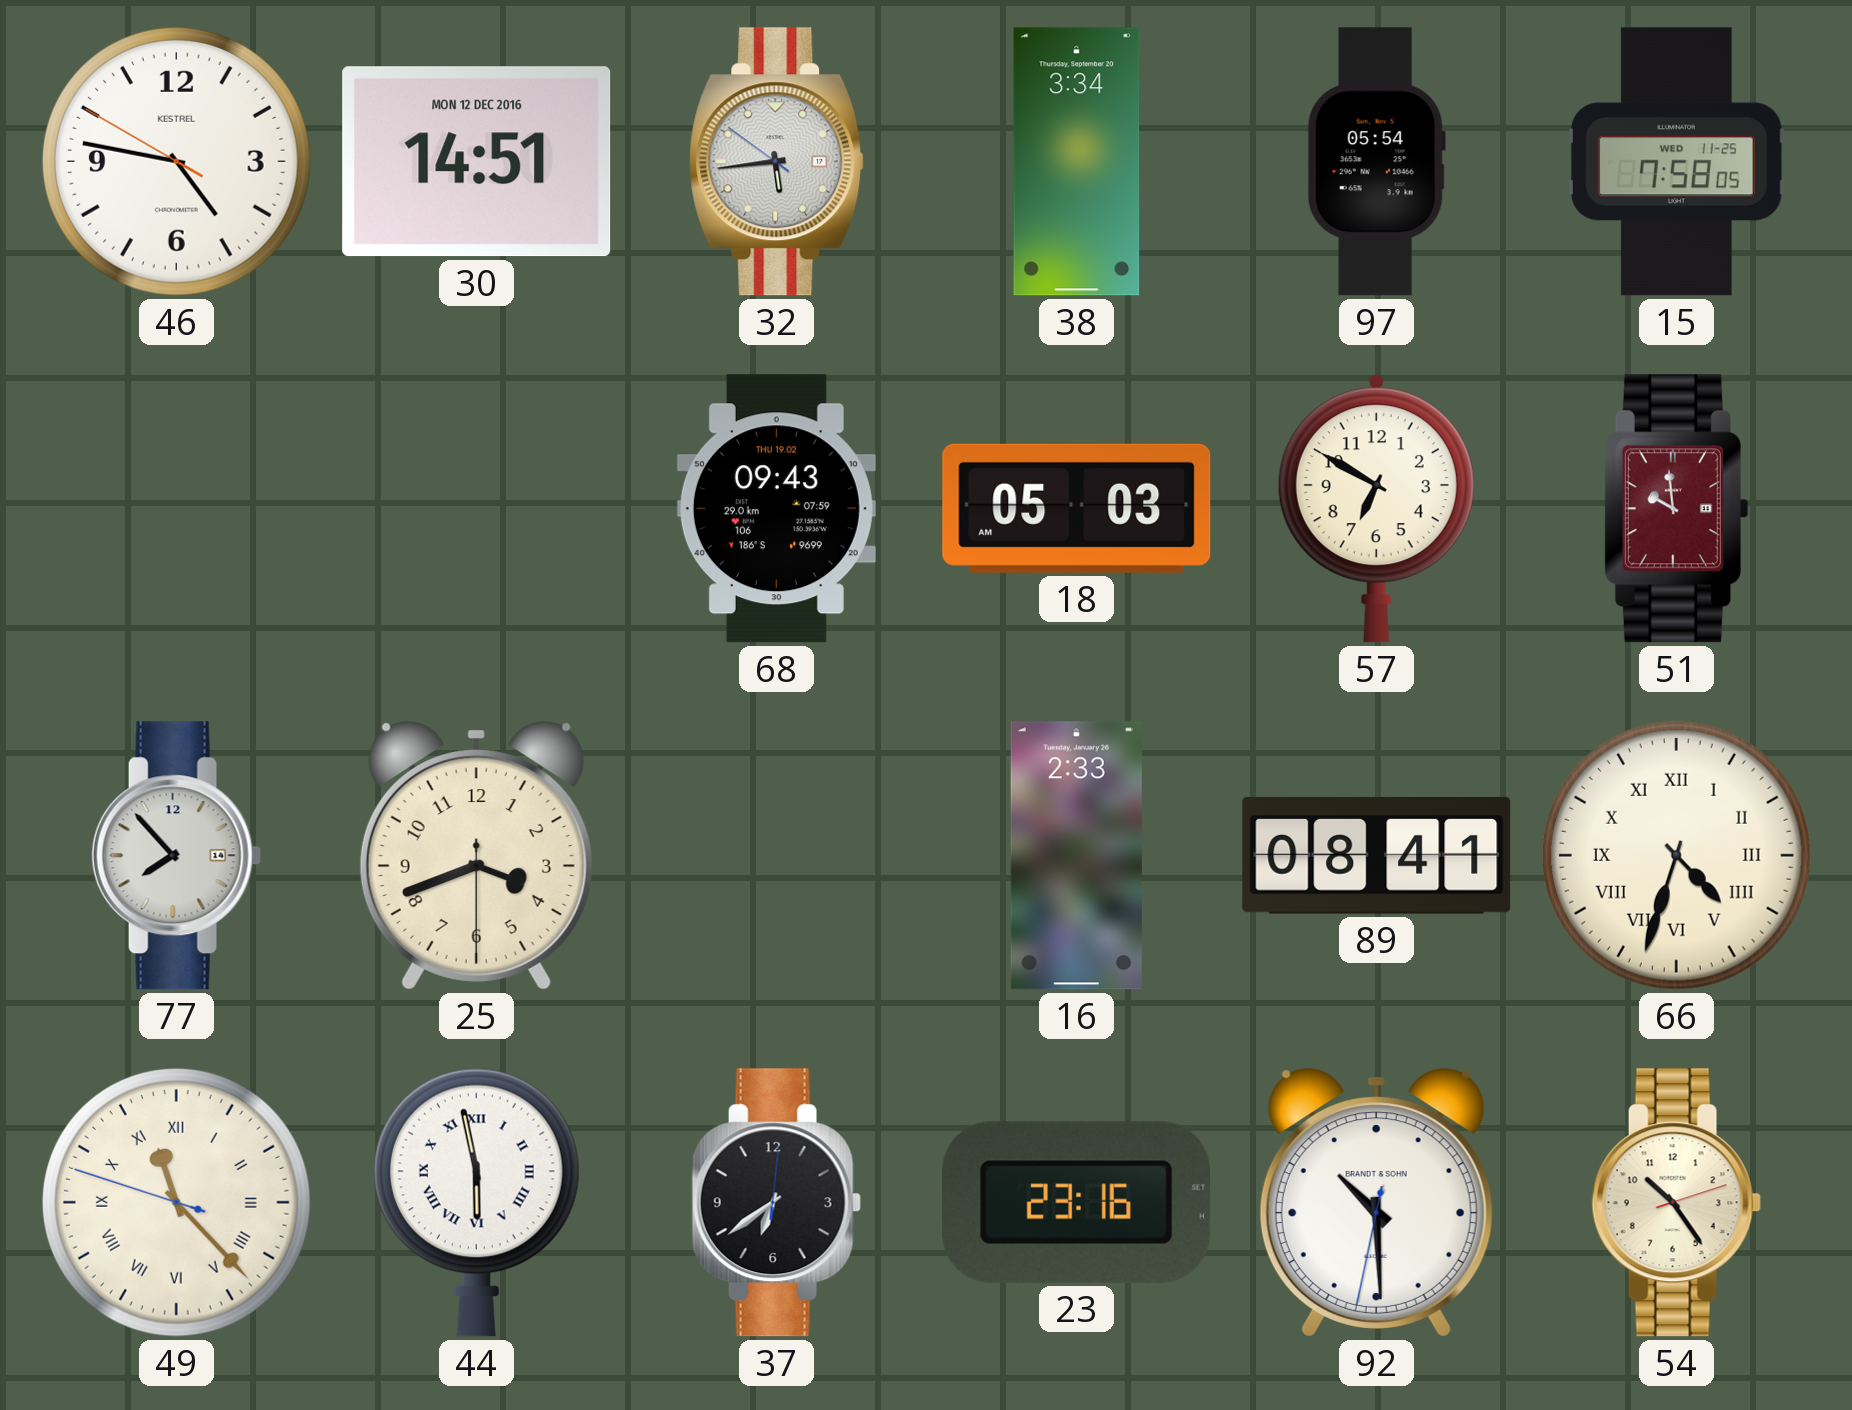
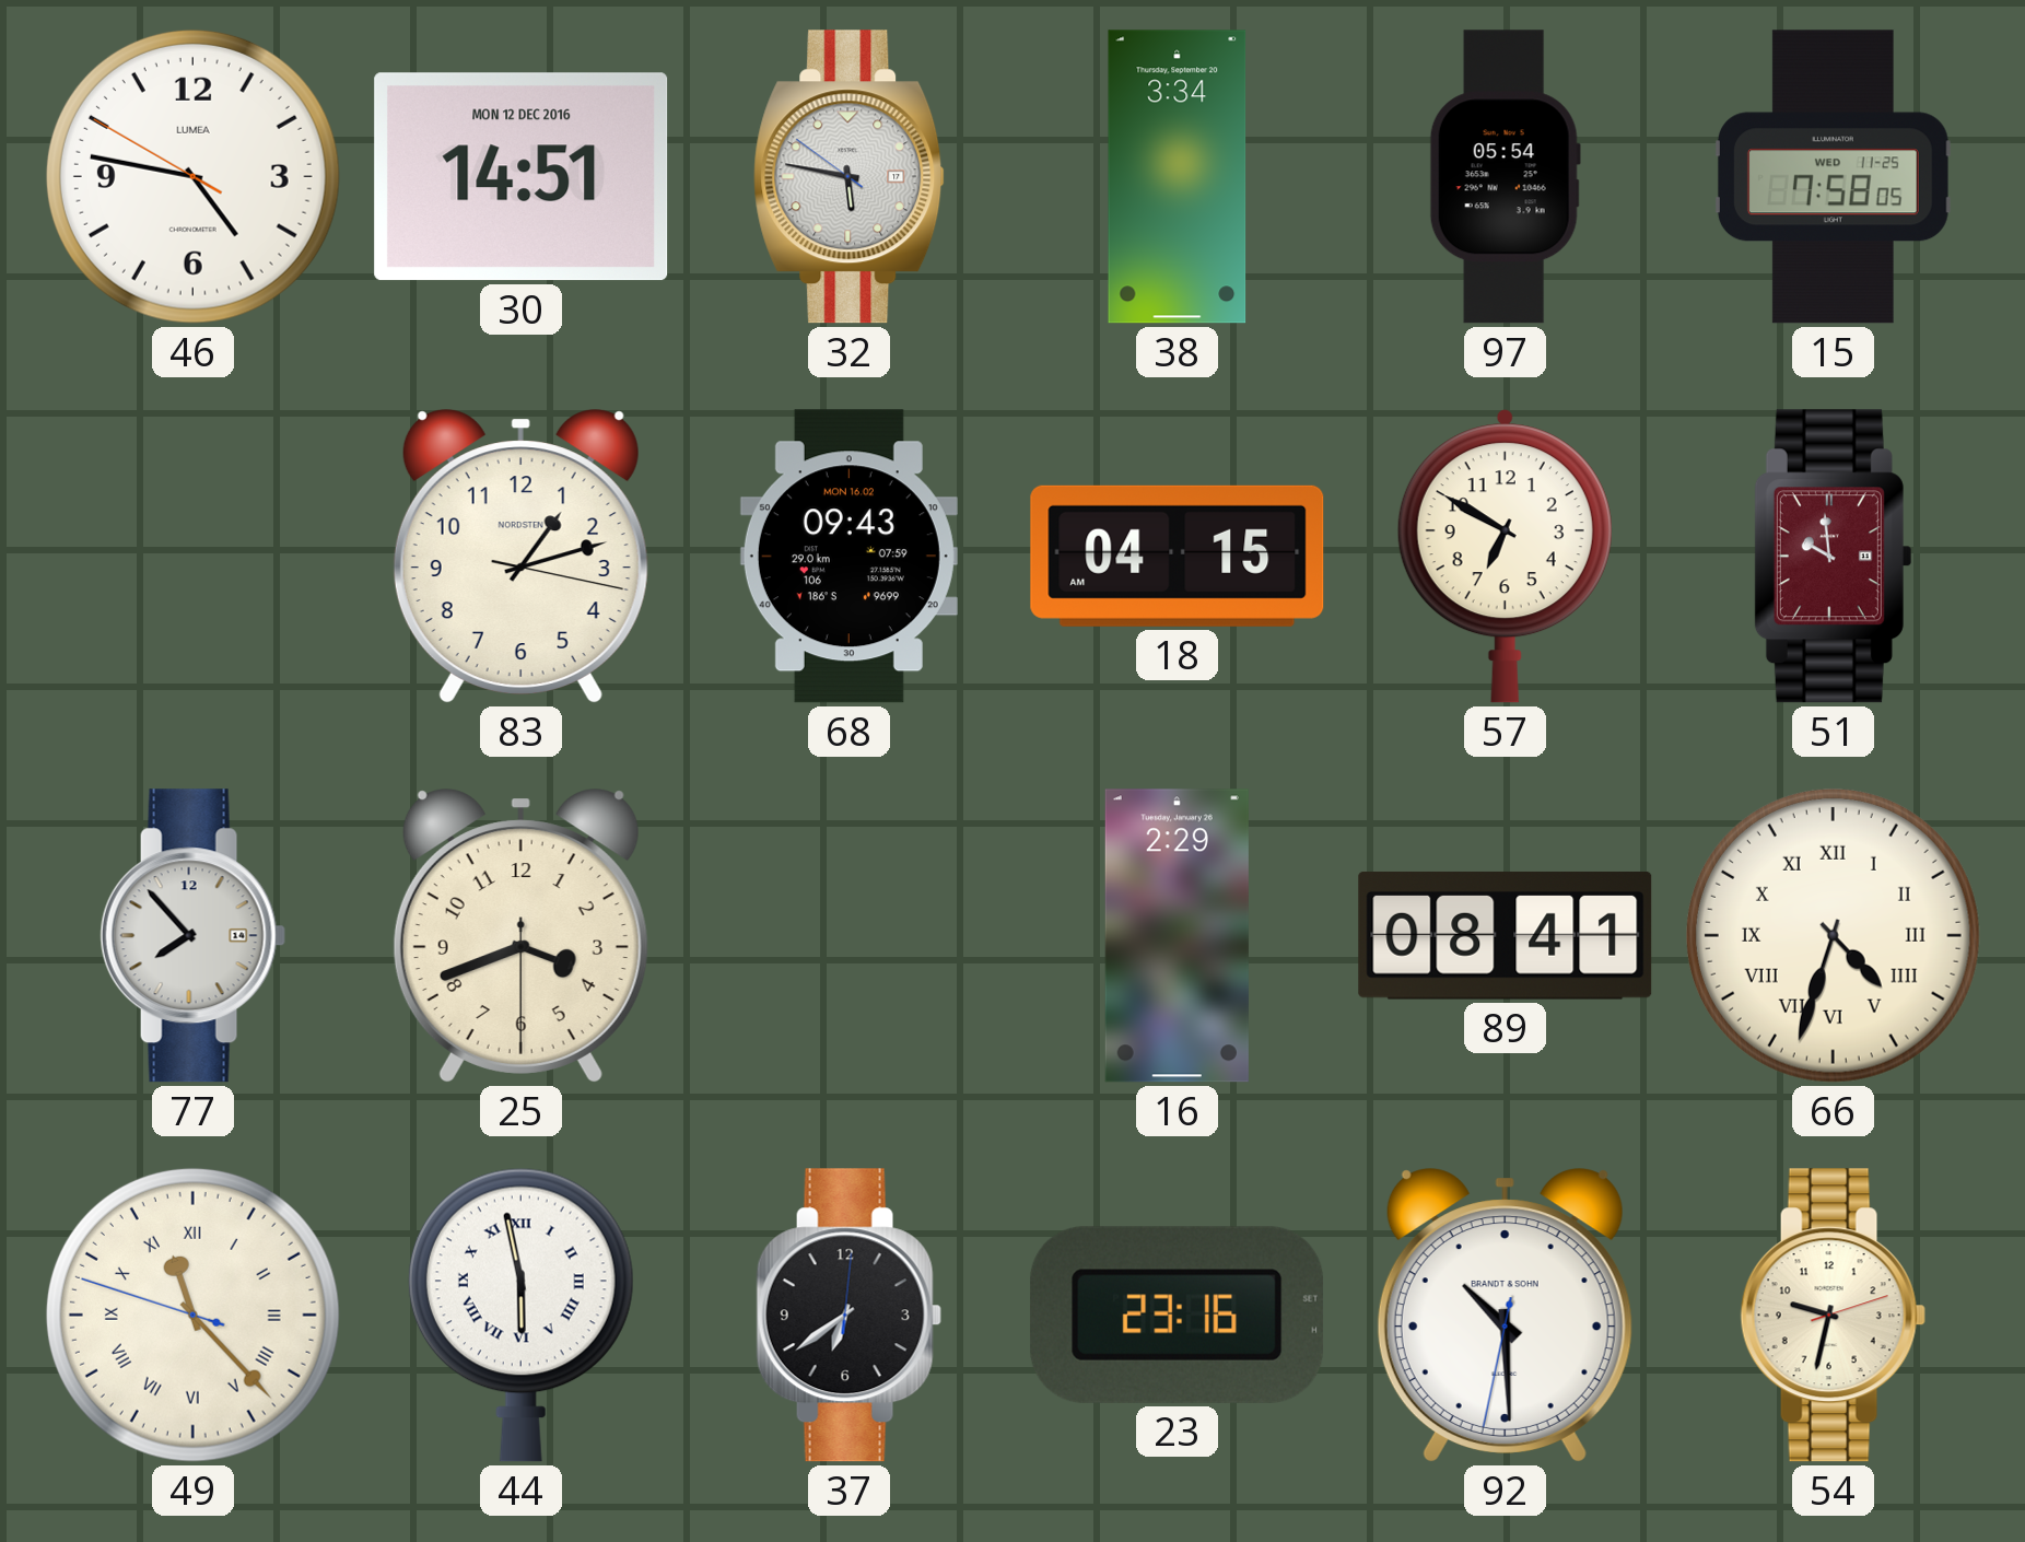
46 brand: KESTREL -> LUMEA
32: 5:43 -> 5:46
83: none -> 1:12
68 date: THU 19.02 -> MON 16.02
18: 05:03 -> 04:15
16: 2:33 -> 2:29
54: 10:24 -> 9:32
